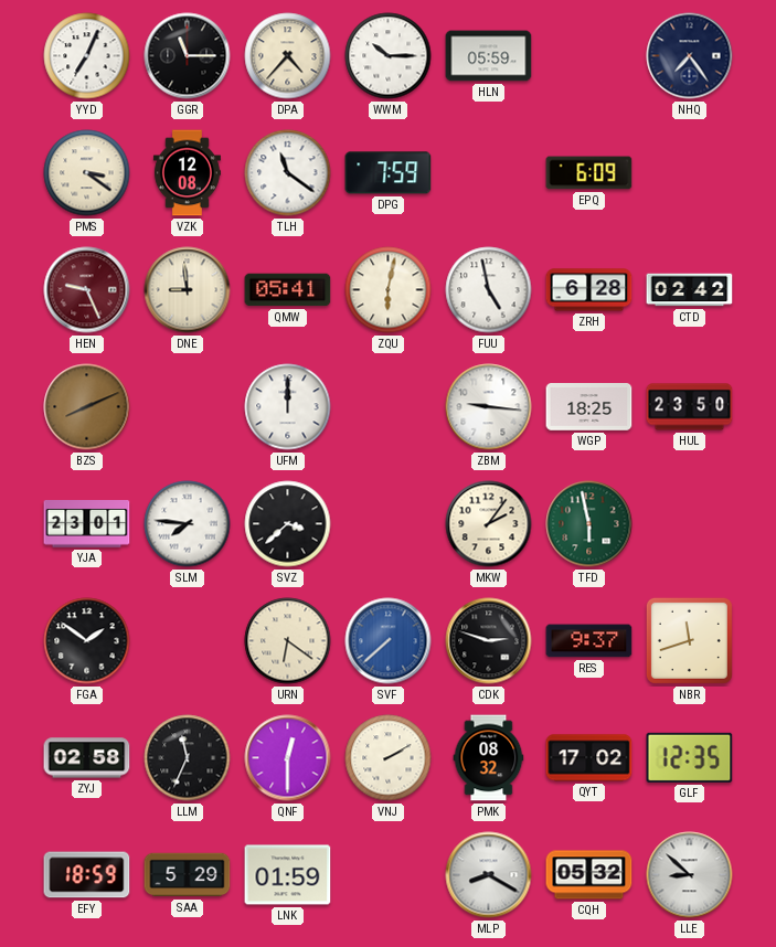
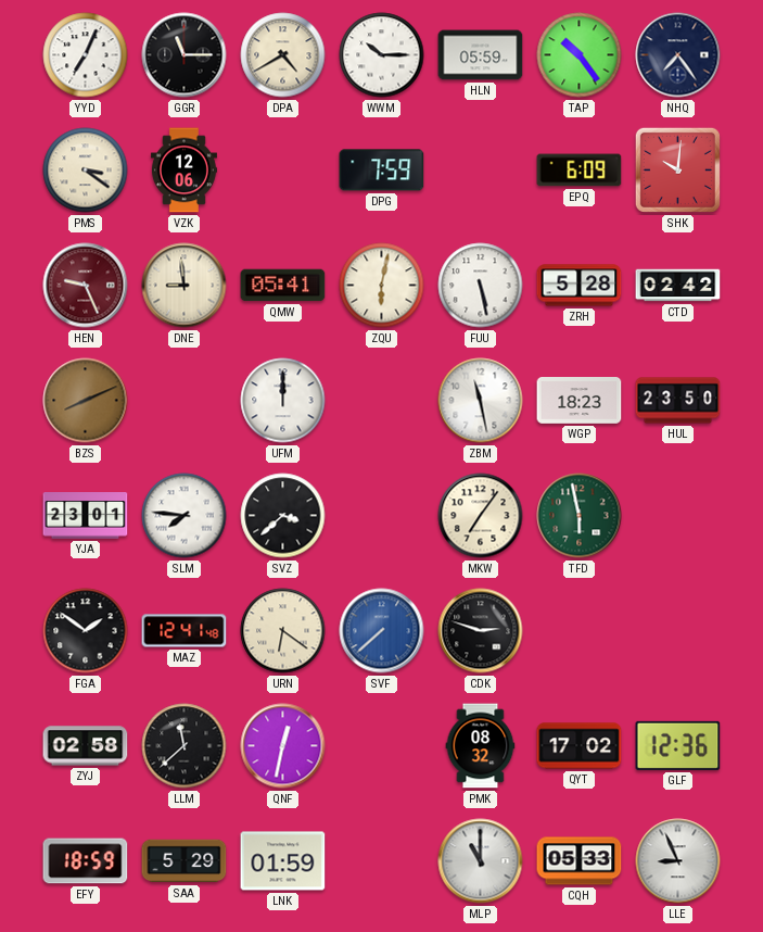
DPA: 4:37 -> 4:40
TAP: none -> 10:24
VZK: 12:08 -> 12:06
TLH: 11:21 -> none
SHK: none -> 10:01
FUU: 4:58 -> 5:28
ZRH: 6:28 -> 5:28
ZBM: 9:16 -> 11:28
WGP: 18:25 -> 18:23
MKW: 2:06 -> 7:06
MAZ: none -> 12:41
RES: 9:37 -> none
NBR: 11:42 -> none
LLM: 11:34 -> 11:38
QNF: 12:30 -> 12:32
VNJ: 2:10 -> none
GLF: 12:35 -> 12:36
MLP: 8:20 -> 11:00
CQH: 05:32 -> 05:33
LLE: 8:52 -> 8:56
